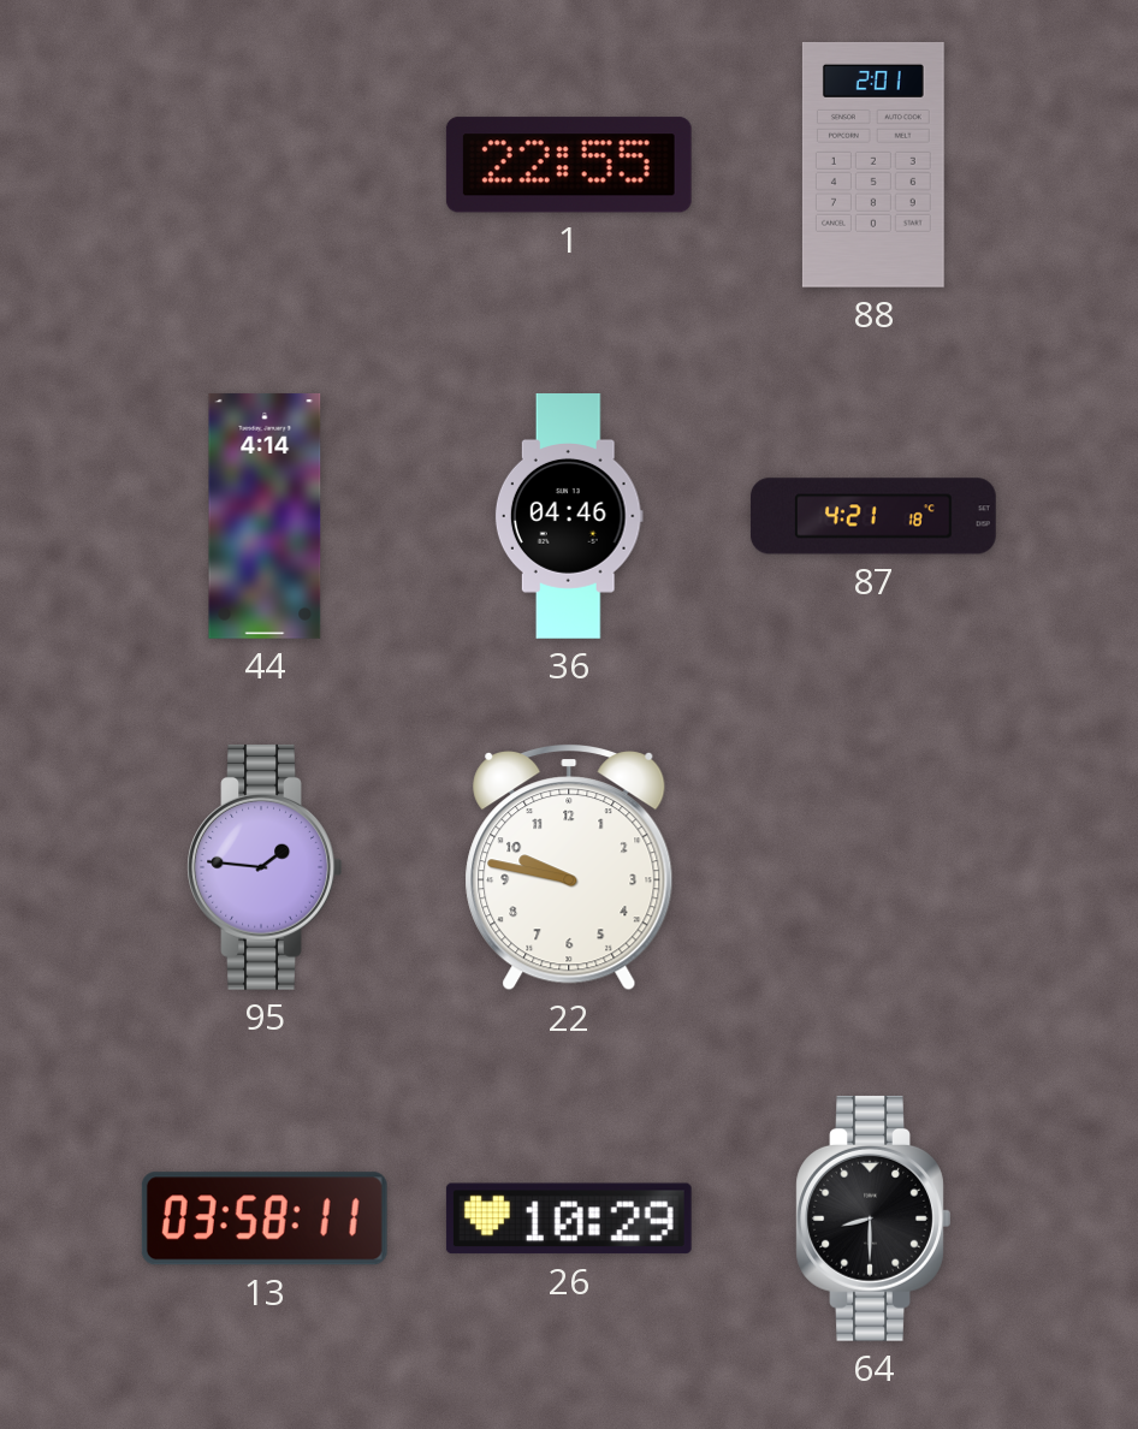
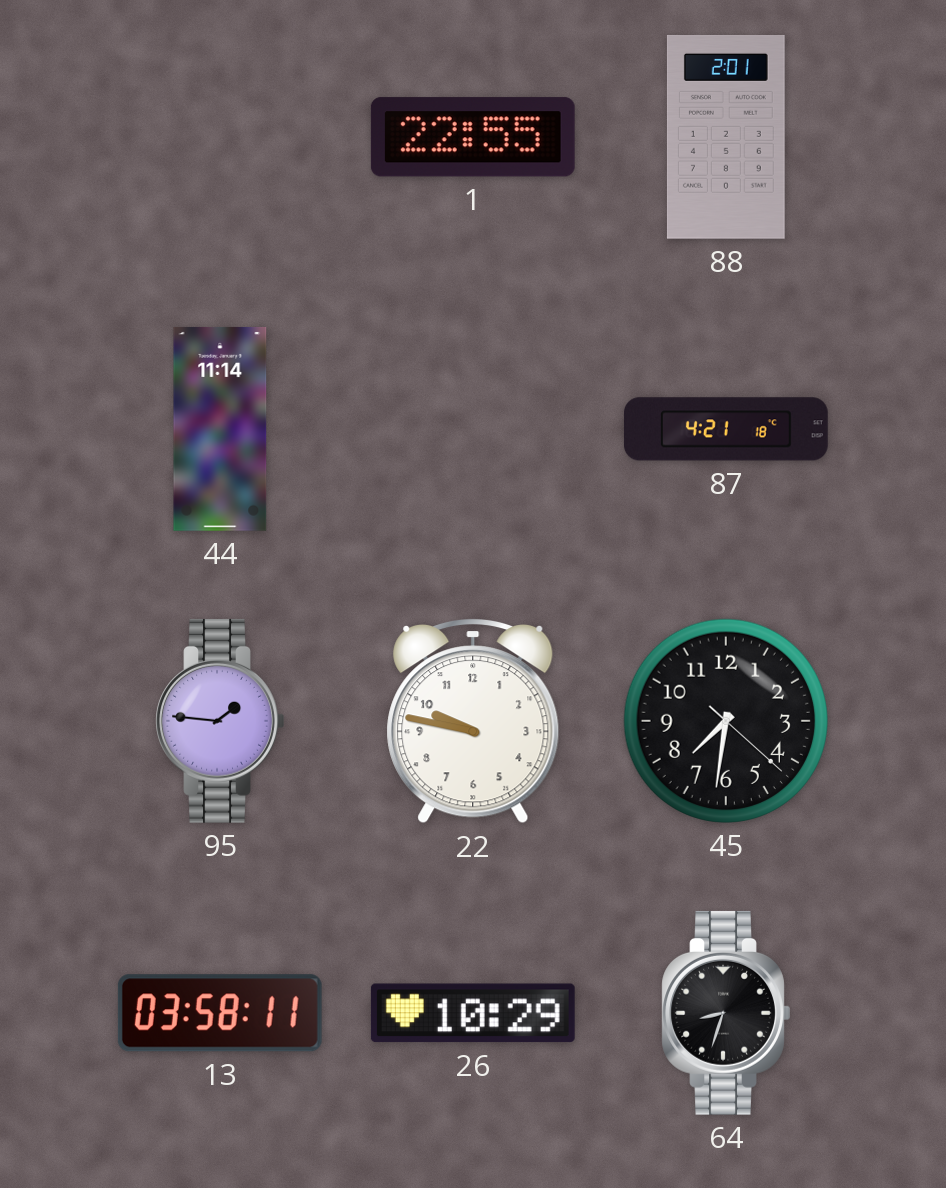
44: 4:14 -> 11:14
36: 04:46 -> none
45: none -> 7:31
64: 8:30 -> 8:33
